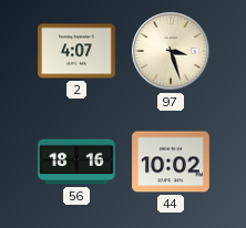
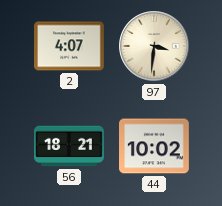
97: 3:27 -> 3:31
56: 18:16 -> 18:21
